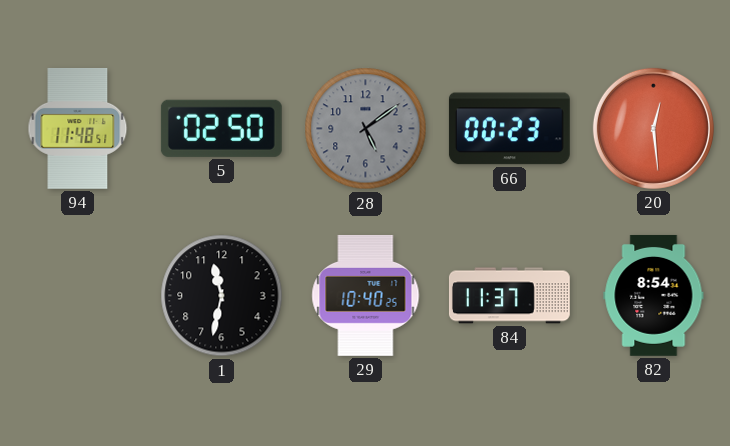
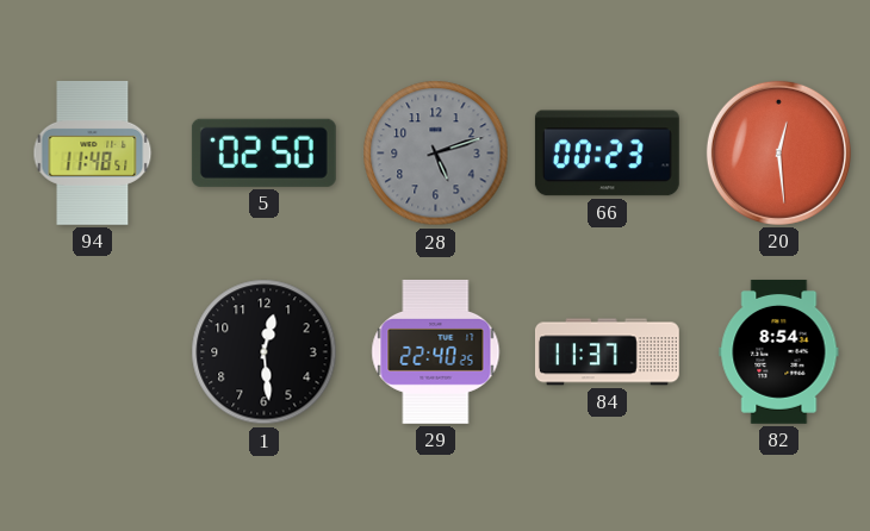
28: 5:09 -> 5:12
1: 11:32 -> 12:29
29: 10:40 -> 22:40
